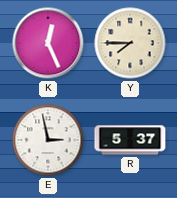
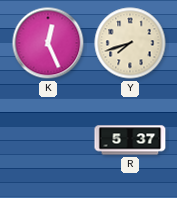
Y: 7:45 -> 7:42
E: 2:58 -> none
